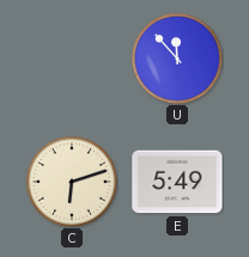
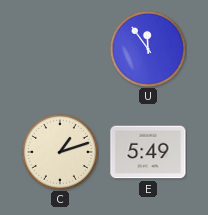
U: 11:53 -> 11:54
C: 6:12 -> 1:12
